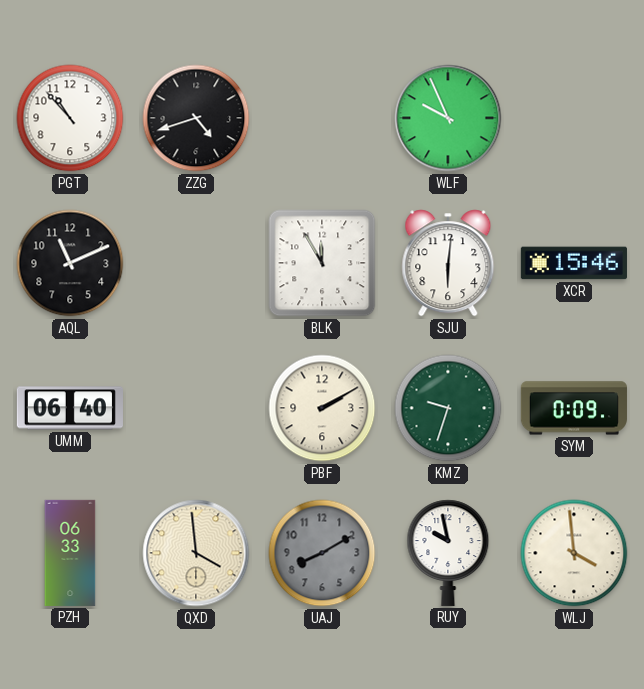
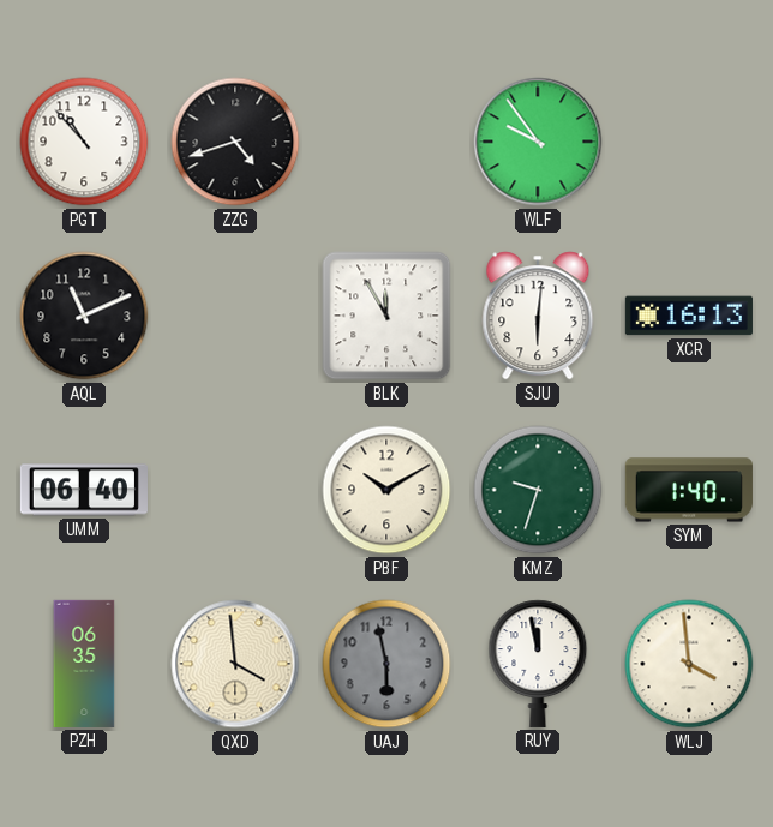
WLF: 9:56 -> 9:54
XCR: 15:46 -> 16:13
PBF: 2:10 -> 10:10
SYM: 0:09 -> 1:40
PZH: 06:33 -> 06:35
UAJ: 8:10 -> 5:58
RUY: 9:58 -> 11:58
